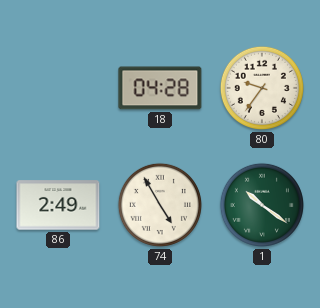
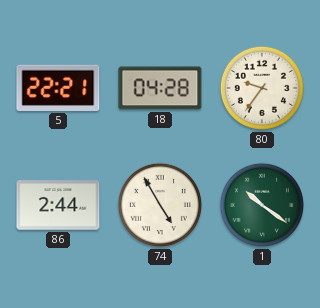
5: none -> 22:21
86: 2:49 -> 2:44
